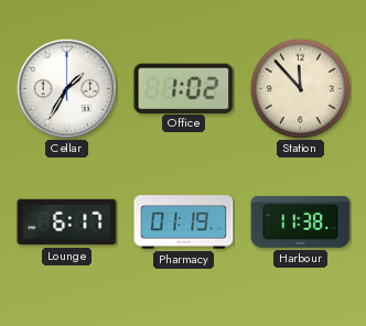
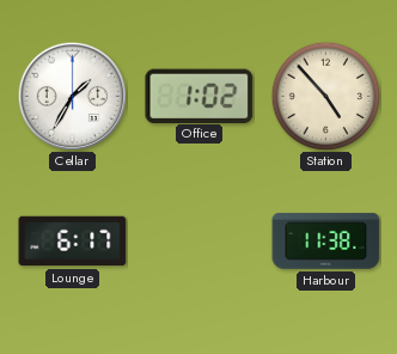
Station: 11:53 -> 4:53
Pharmacy: 01:19 -> none
